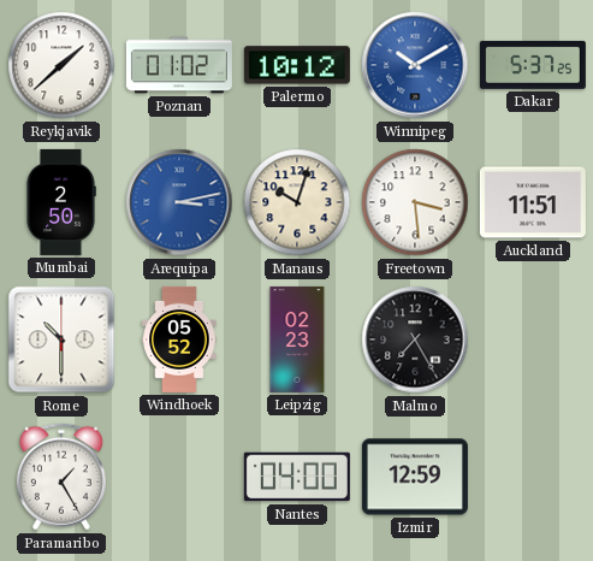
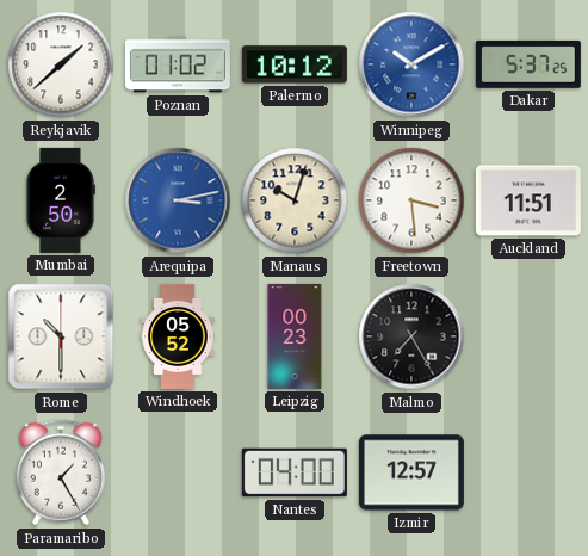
Leipzig: 02:23 -> 00:23
Izmir: 12:59 -> 12:57
